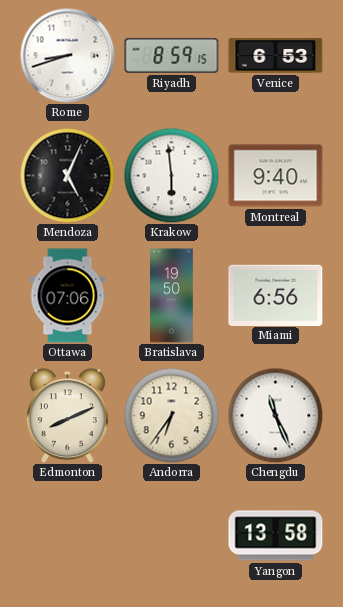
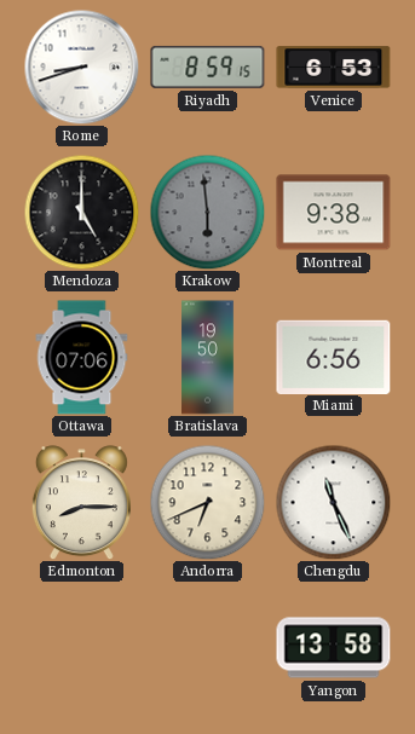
Mendoza: 5:04 -> 5:00
Krakow dial: white -> grey
Montreal: 9:40 -> 9:38
Edmonton: 8:11 -> 8:15
Andorra: 6:36 -> 6:41
